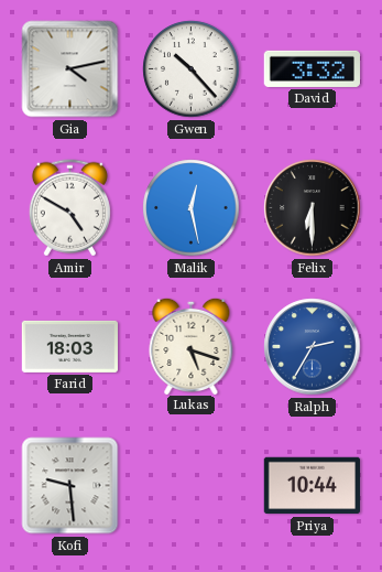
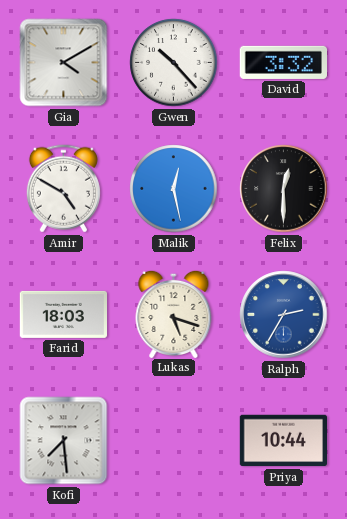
Gia: 4:13 -> 4:10
Felix: 6:30 -> 12:30
Kofi: 9:29 -> 7:29
